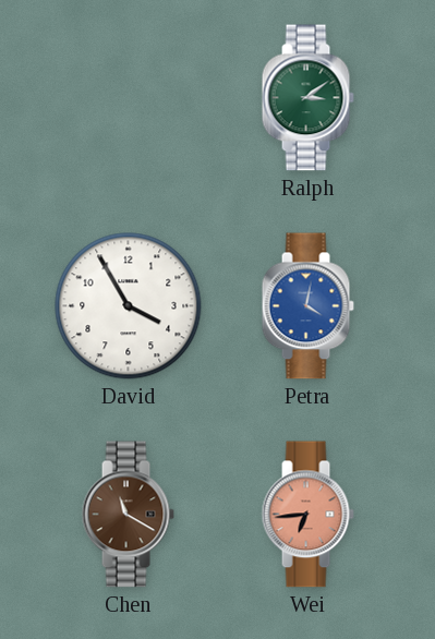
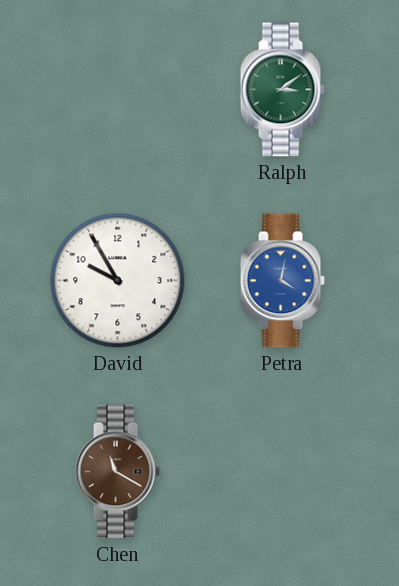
David: 3:55 -> 9:55
Wei: 6:44 -> none
